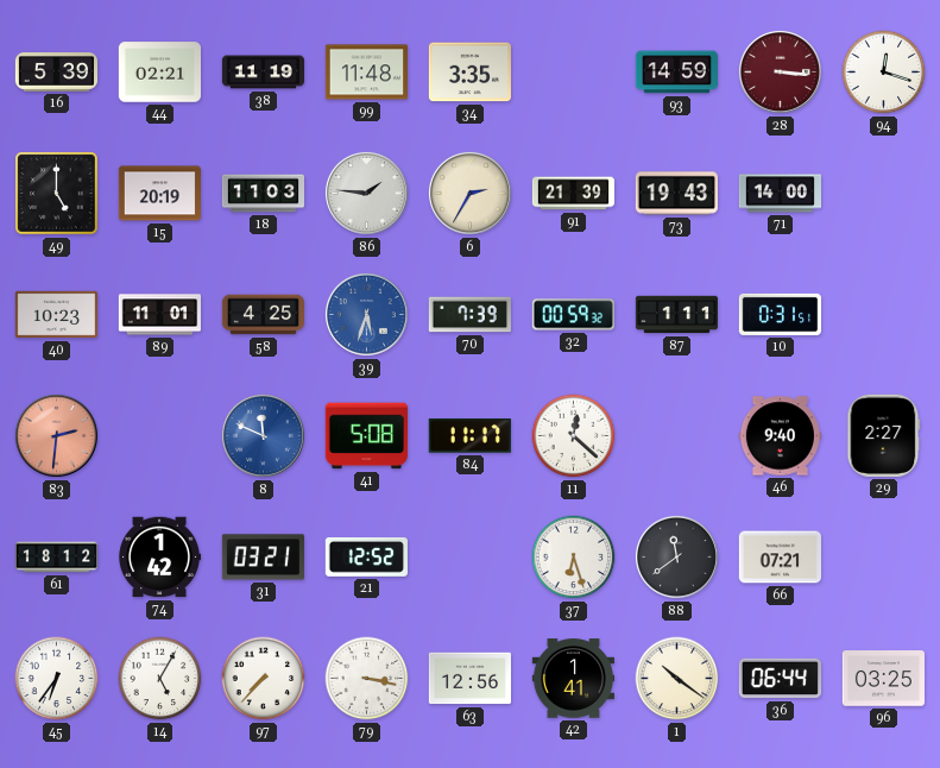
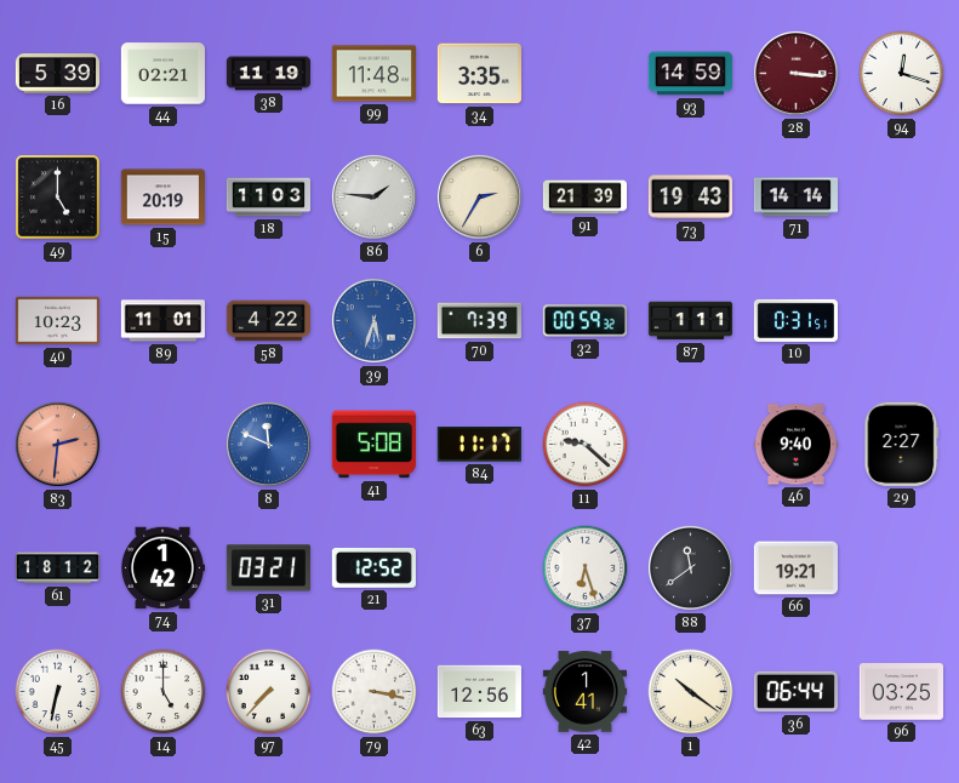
71: 14:00 -> 14:14
58: 4:25 -> 4:22
11: 12:22 -> 9:22
66: 07:21 -> 19:21
45: 6:36 -> 6:32
14: 5:05 -> 5:00
